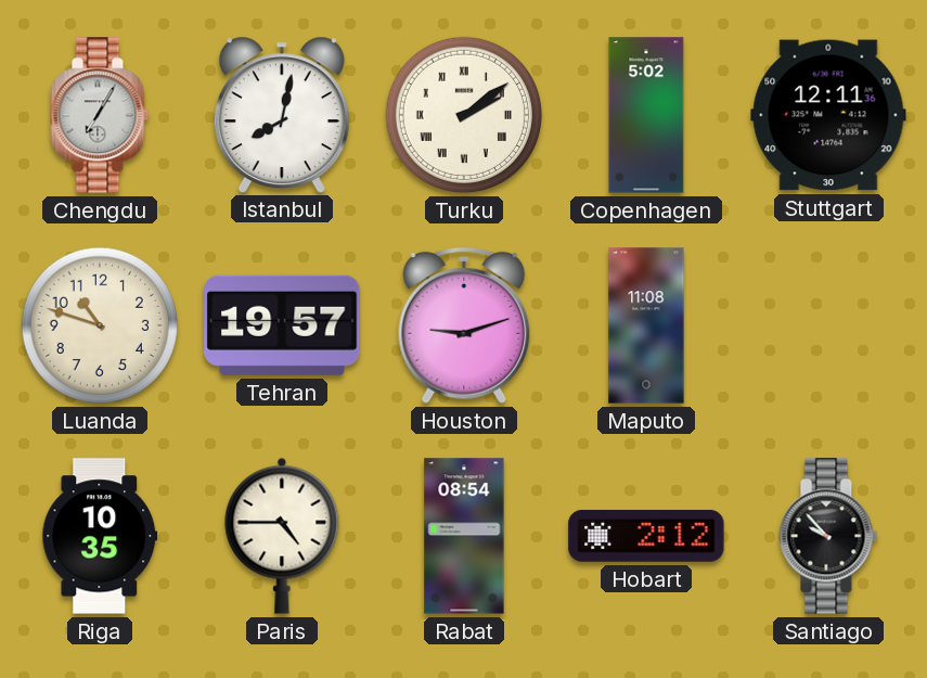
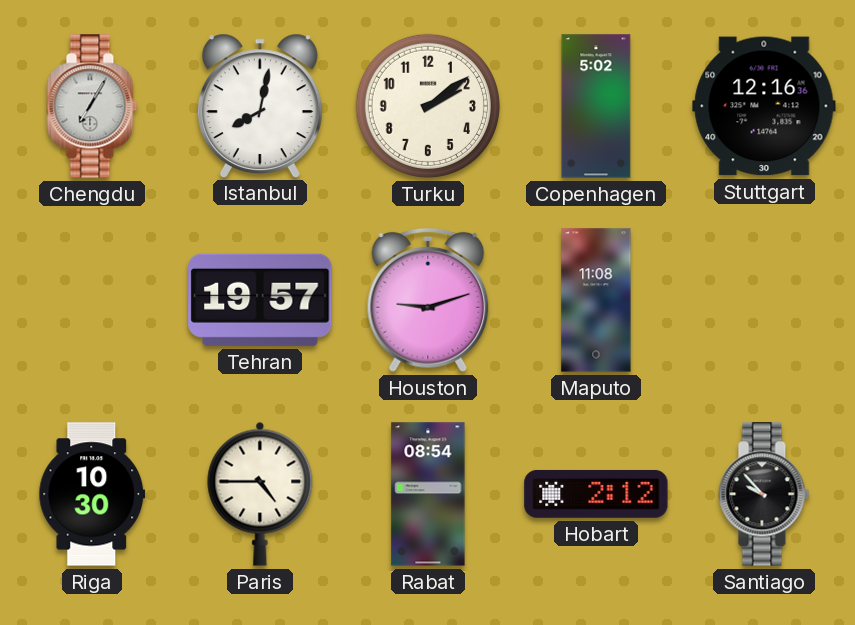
Turku numerals: Roman -> Arabic
Stuttgart: 12:11 -> 12:16
Luanda: 10:48 -> none
Riga: 10:35 -> 10:30
